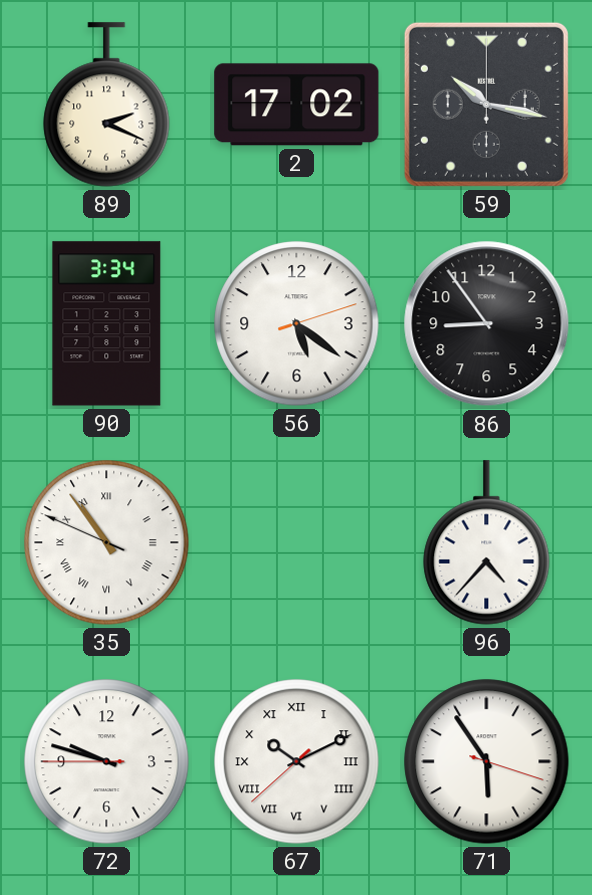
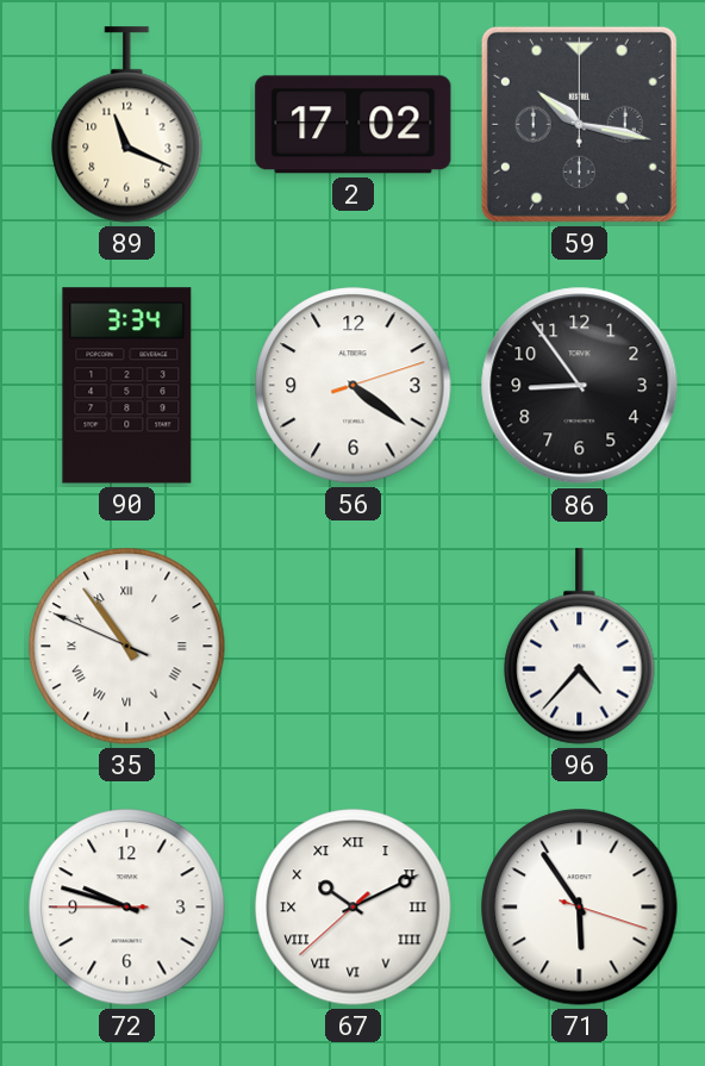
89: 2:19 -> 11:19
56: 5:21 -> 4:21
